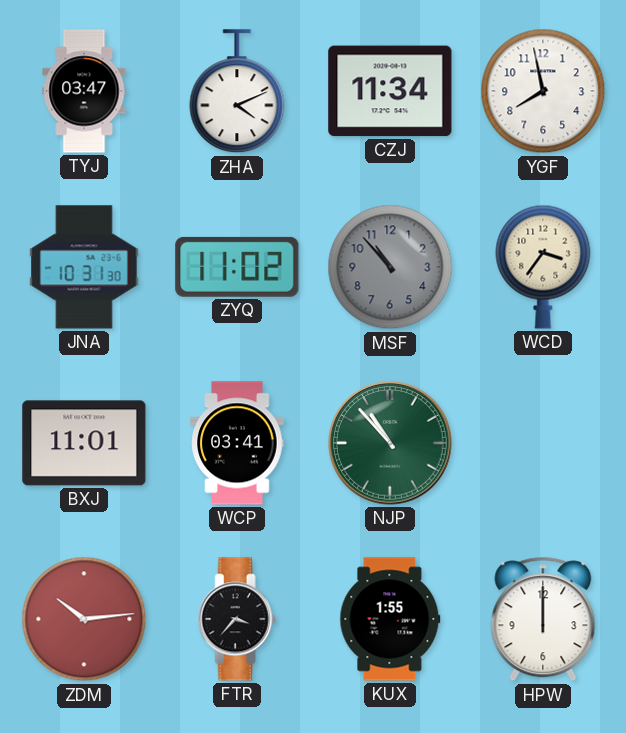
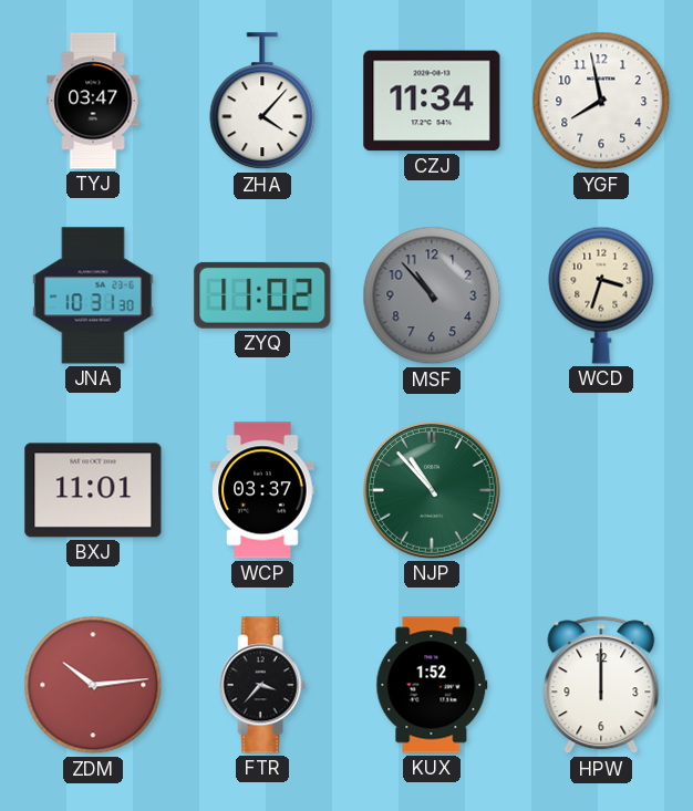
ZHA: 4:11 -> 4:07
WCD: 3:36 -> 3:33
WCP: 03:41 -> 03:37
KUX: 1:55 -> 1:52
